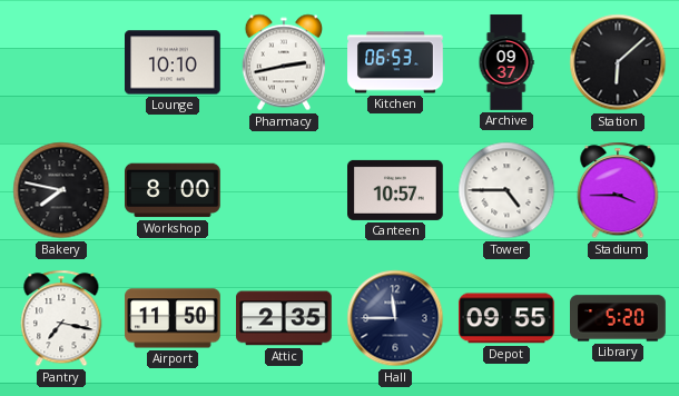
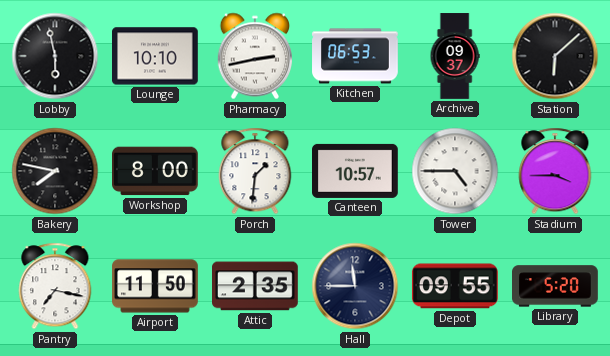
Lobby: none -> 5:58
Porch: none -> 1:31
